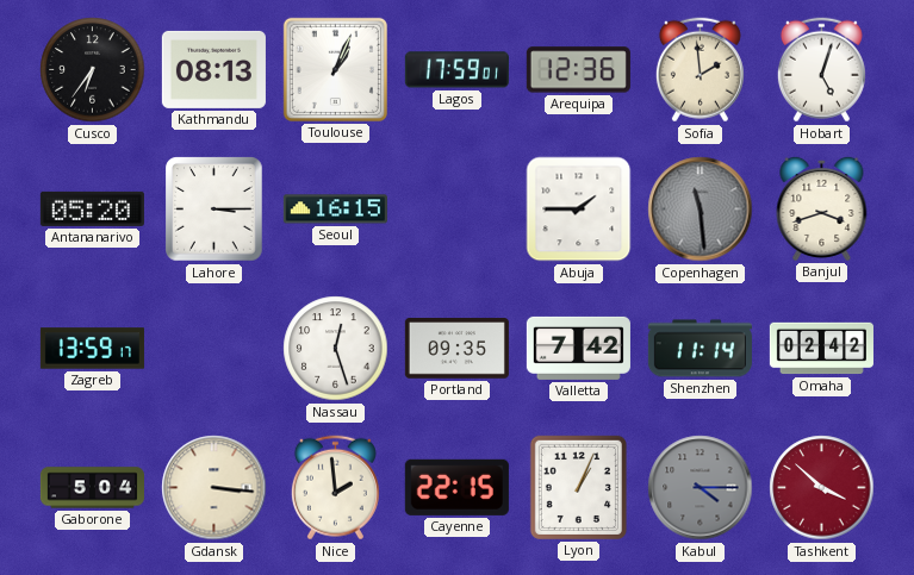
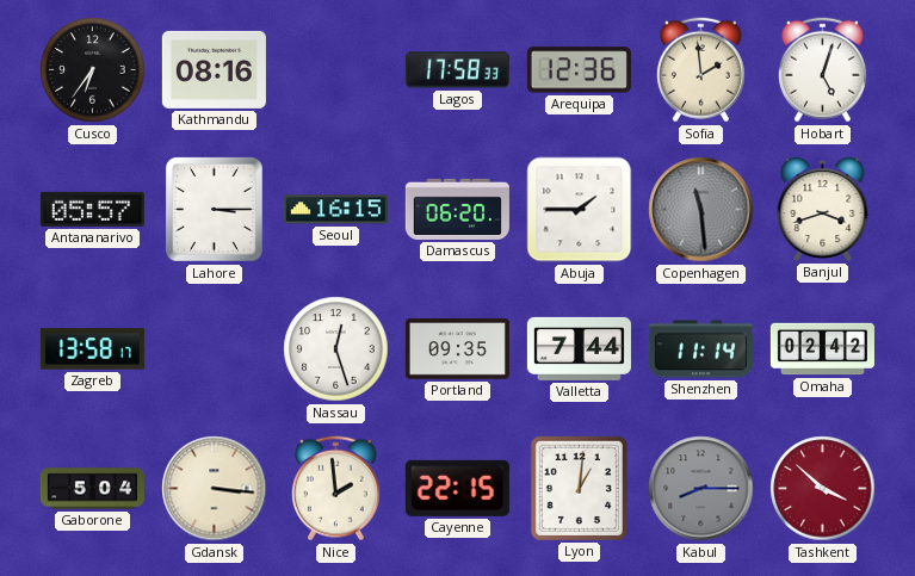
Kathmandu: 08:13 -> 08:16
Toulouse: 1:04 -> none
Lagos: 17:59 -> 17:58
Antananarivo: 05:20 -> 05:57
Damascus: none -> 06:20
Zagreb: 13:59 -> 13:58
Valletta: 7:42 -> 7:44
Lyon: 1:04 -> 1:01
Kabul: 4:15 -> 8:15
